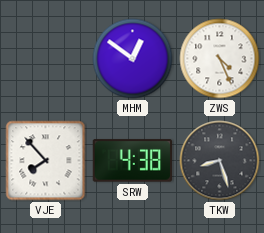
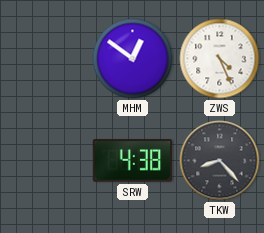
VJE: 7:53 -> none
TKW: 8:27 -> 8:23
